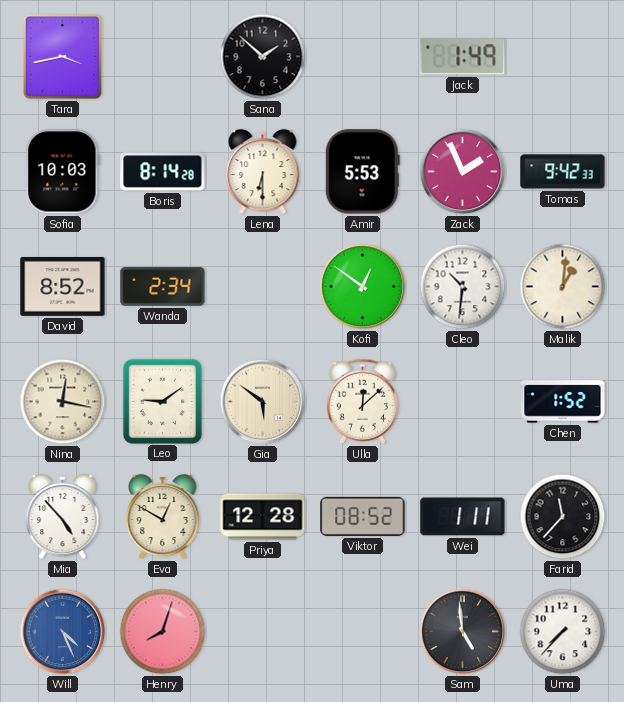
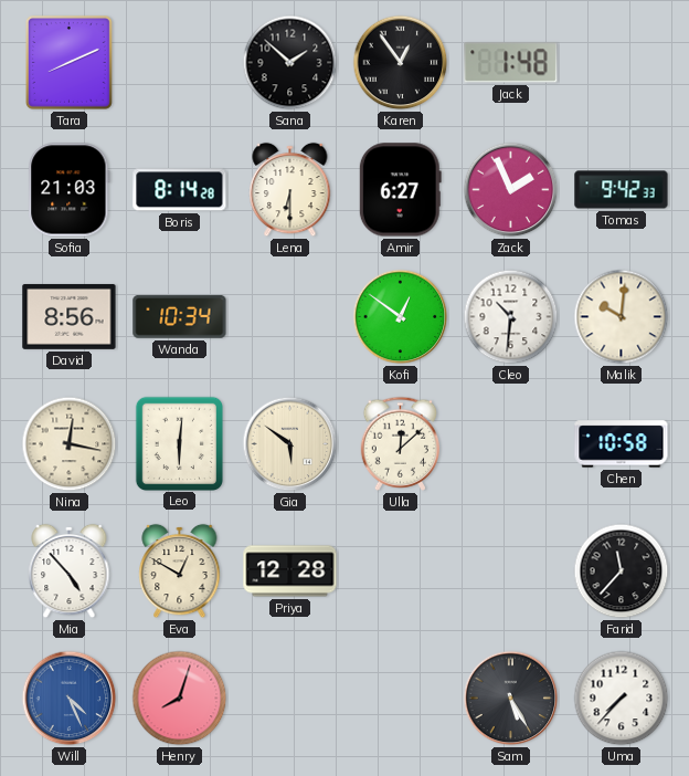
Tara: 3:43 -> 8:11
Karen: none -> 12:54
Jack: 1:49 -> 1:48
Sofia: 10:03 -> 21:03
Amir: 5:53 -> 6:27
David: 8:52 -> 8:56
Wanda: 2:34 -> 10:34
Malik: 1:01 -> 10:01
Leo: 9:09 -> 6:01
Chen: 1:52 -> 10:58
Viktor: 08:52 -> none
Wei: 1:11 -> none
Sam: 4:59 -> 5:25
